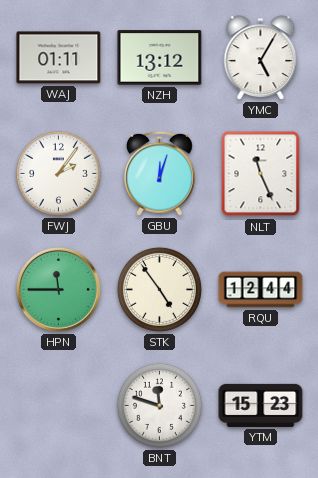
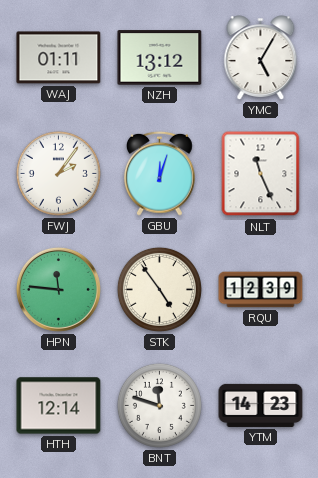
HPN: 11:45 -> 11:46
RQU: 12:44 -> 12:39
HTH: none -> 12:14
YTM: 15:23 -> 14:23
